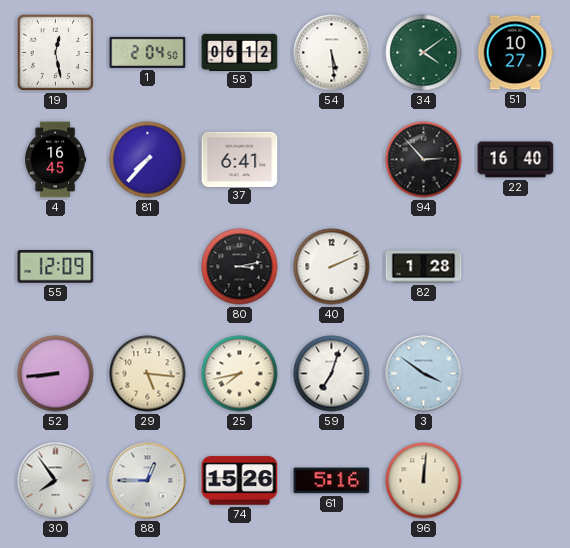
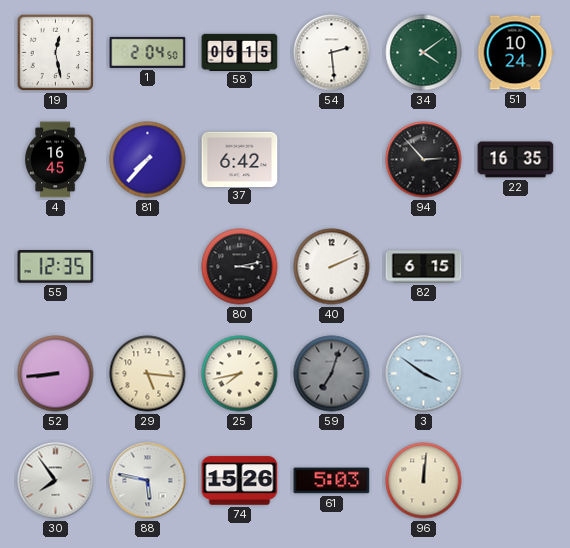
58: 06:12 -> 06:15
54: 5:29 -> 2:29
51: 10:27 -> 10:24
37: 6:41 -> 6:42
22: 16:40 -> 16:35
55: 12:09 -> 12:35
82: 1:28 -> 6:15
59 dial: white -> grey
88: 12:45 -> 5:47
61: 5:16 -> 5:03
